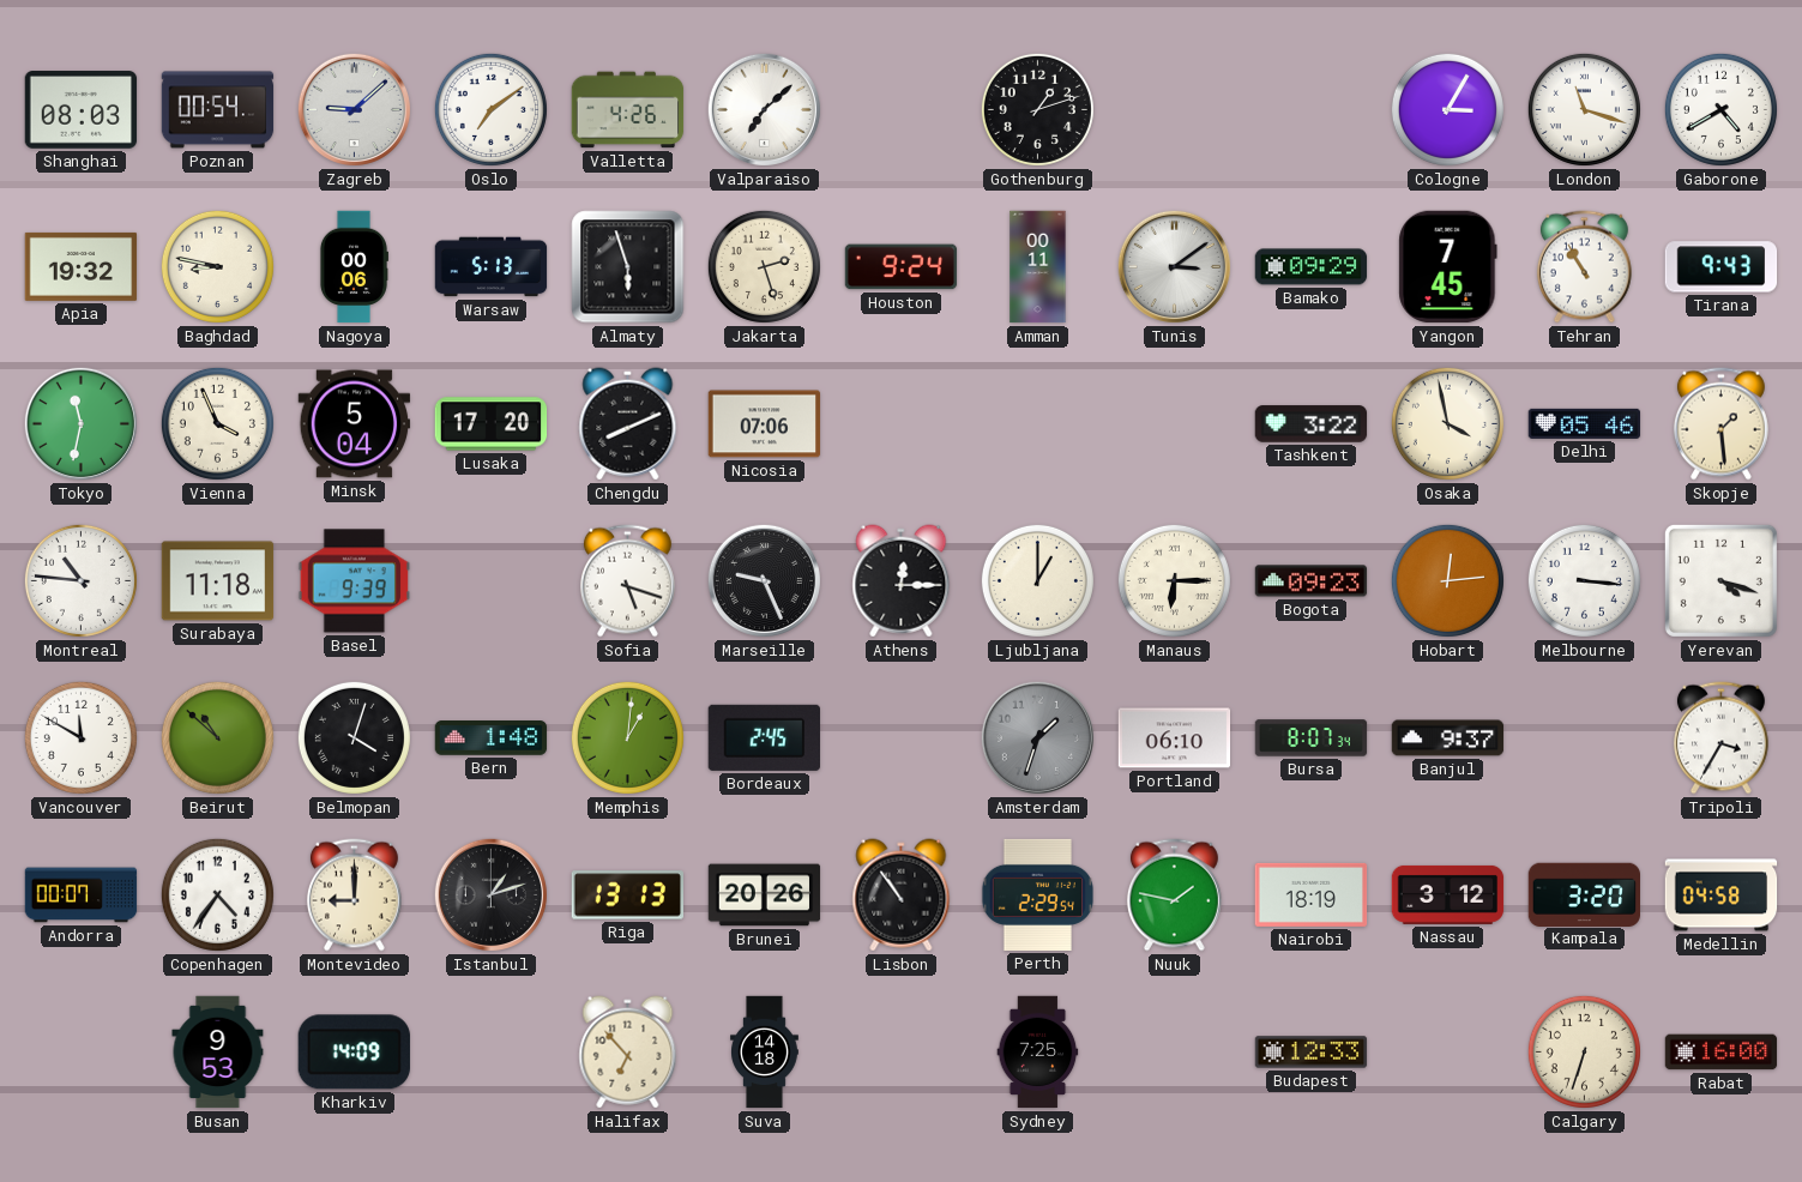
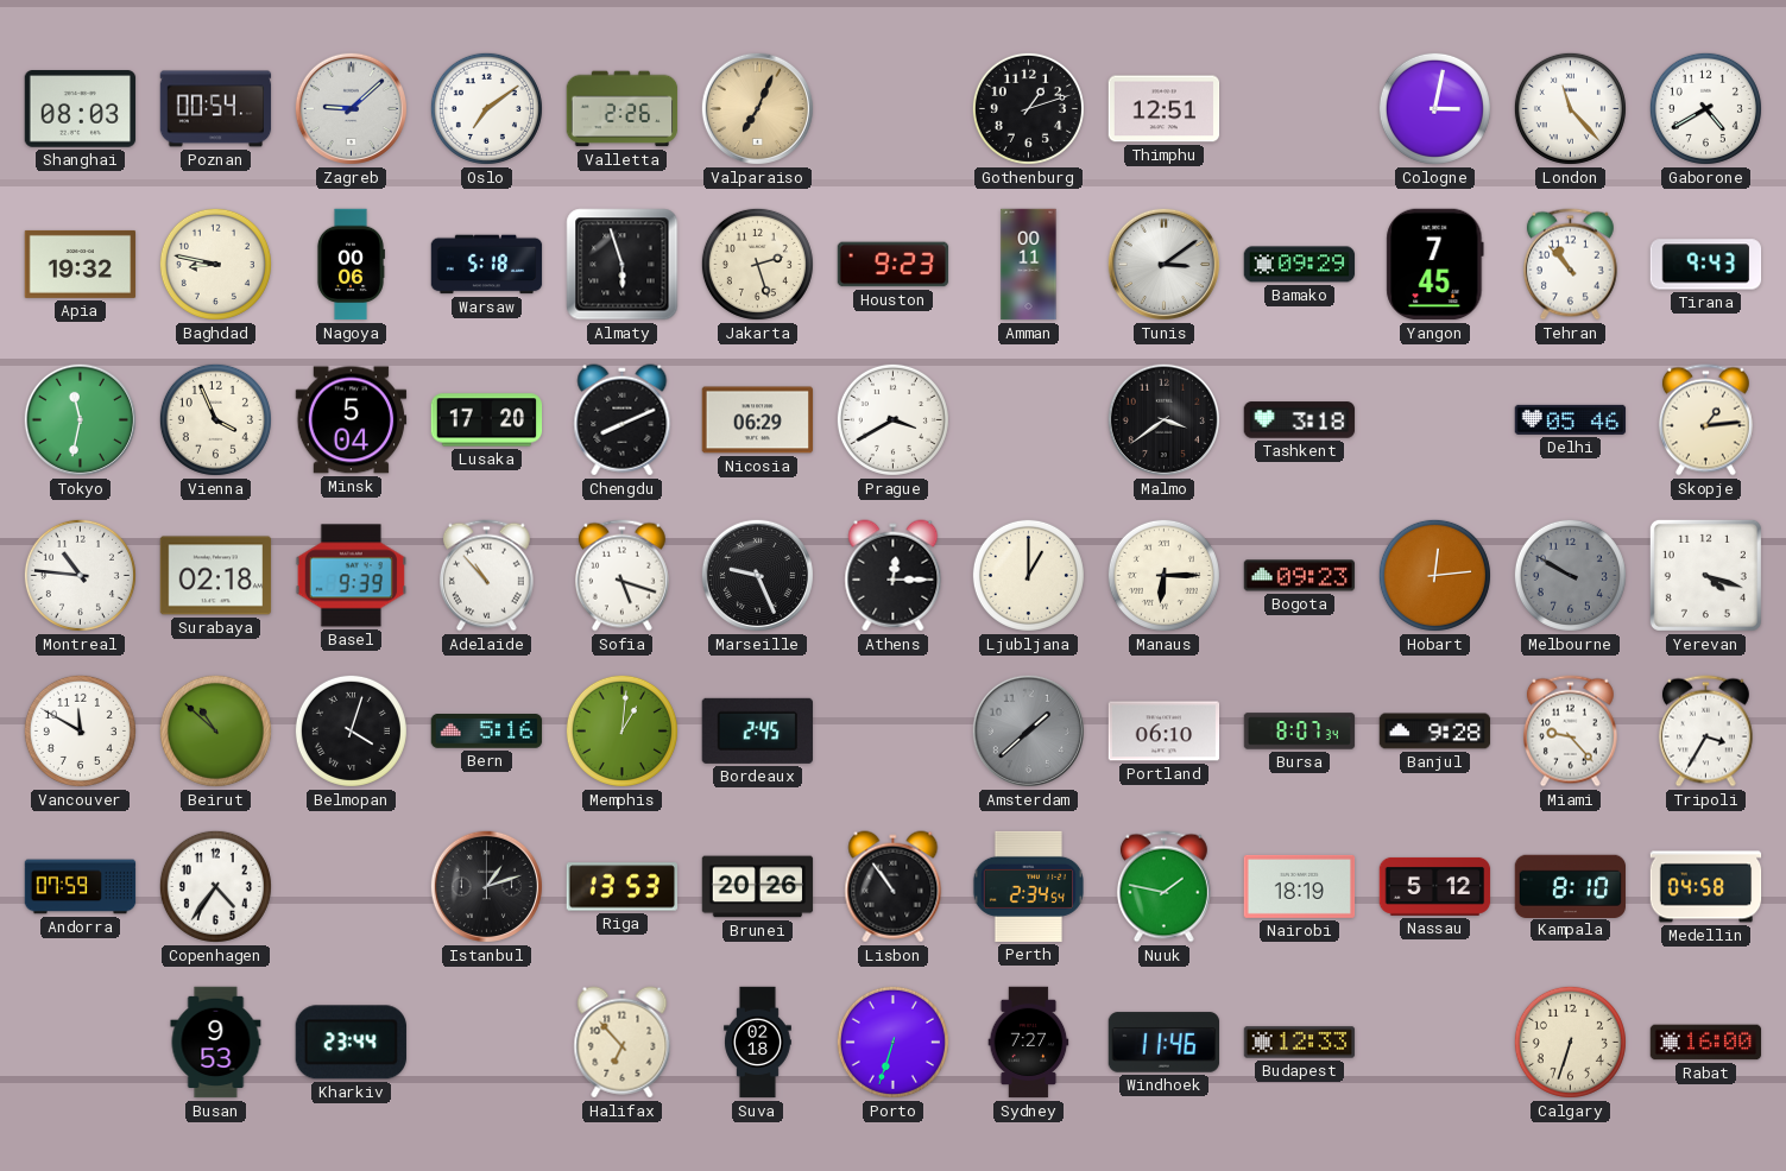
Valletta: 4:26 -> 2:26
Valparaiso: 7:08 -> 7:04
Valparaiso dial: white -> champagne
Thimphu: none -> 12:51
Cologne: 3:05 -> 3:02
London: 11:18 -> 11:23
Warsaw: 5:13 -> 5:18
Houston: 9:24 -> 9:23
Tehran: 10:55 -> 10:53
Nicosia: 07:06 -> 06:29
Prague: none -> 3:40
Malmo: none -> 3:39
Tashkent: 3:22 -> 3:18
Osaka: 3:58 -> none
Skopje: 1:29 -> 1:14
Surabaya: 11:18 -> 02:18
Adelaide: none -> 10:53
Melbourne: 3:16 -> 9:50
Melbourne dial: white -> grey
Bern: 1:48 -> 5:16
Amsterdam: 1:33 -> 1:38
Banjul: 9:37 -> 9:28
Miami: none -> 9:23
Andorra: 00:07 -> 07:59
Montevideo: 9:00 -> none
Riga: 13:13 -> 13:53
Perth: 2:29 -> 2:34
Nassau: 3:12 -> 5:12
Kampala: 3:20 -> 8:10
Kharkiv: 14:09 -> 23:44
Suva: 14:18 -> 02:18
Porto: none -> 6:33
Sydney: 7:25 -> 7:27
Windhoek: none -> 11:46
